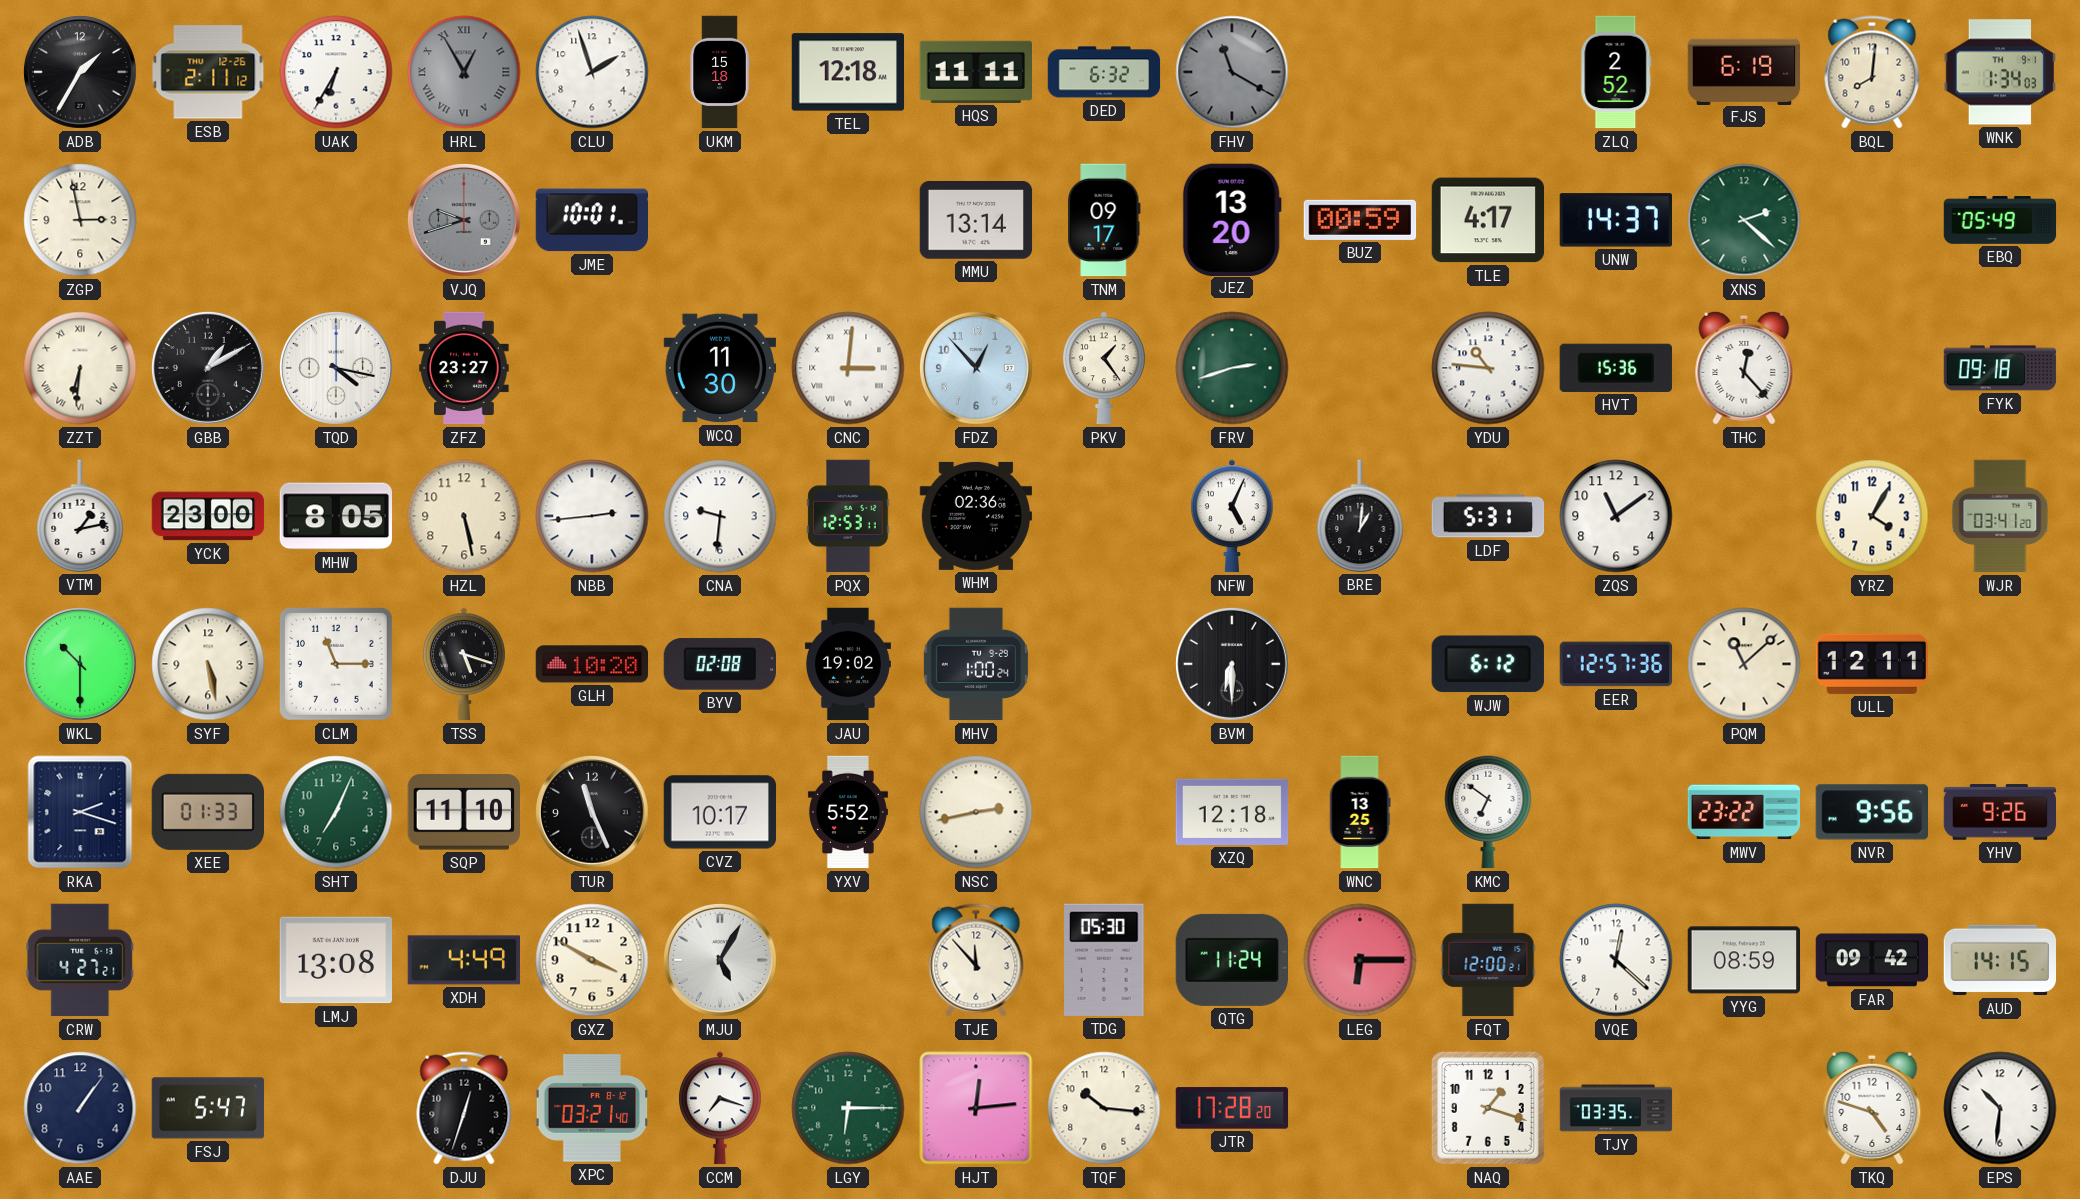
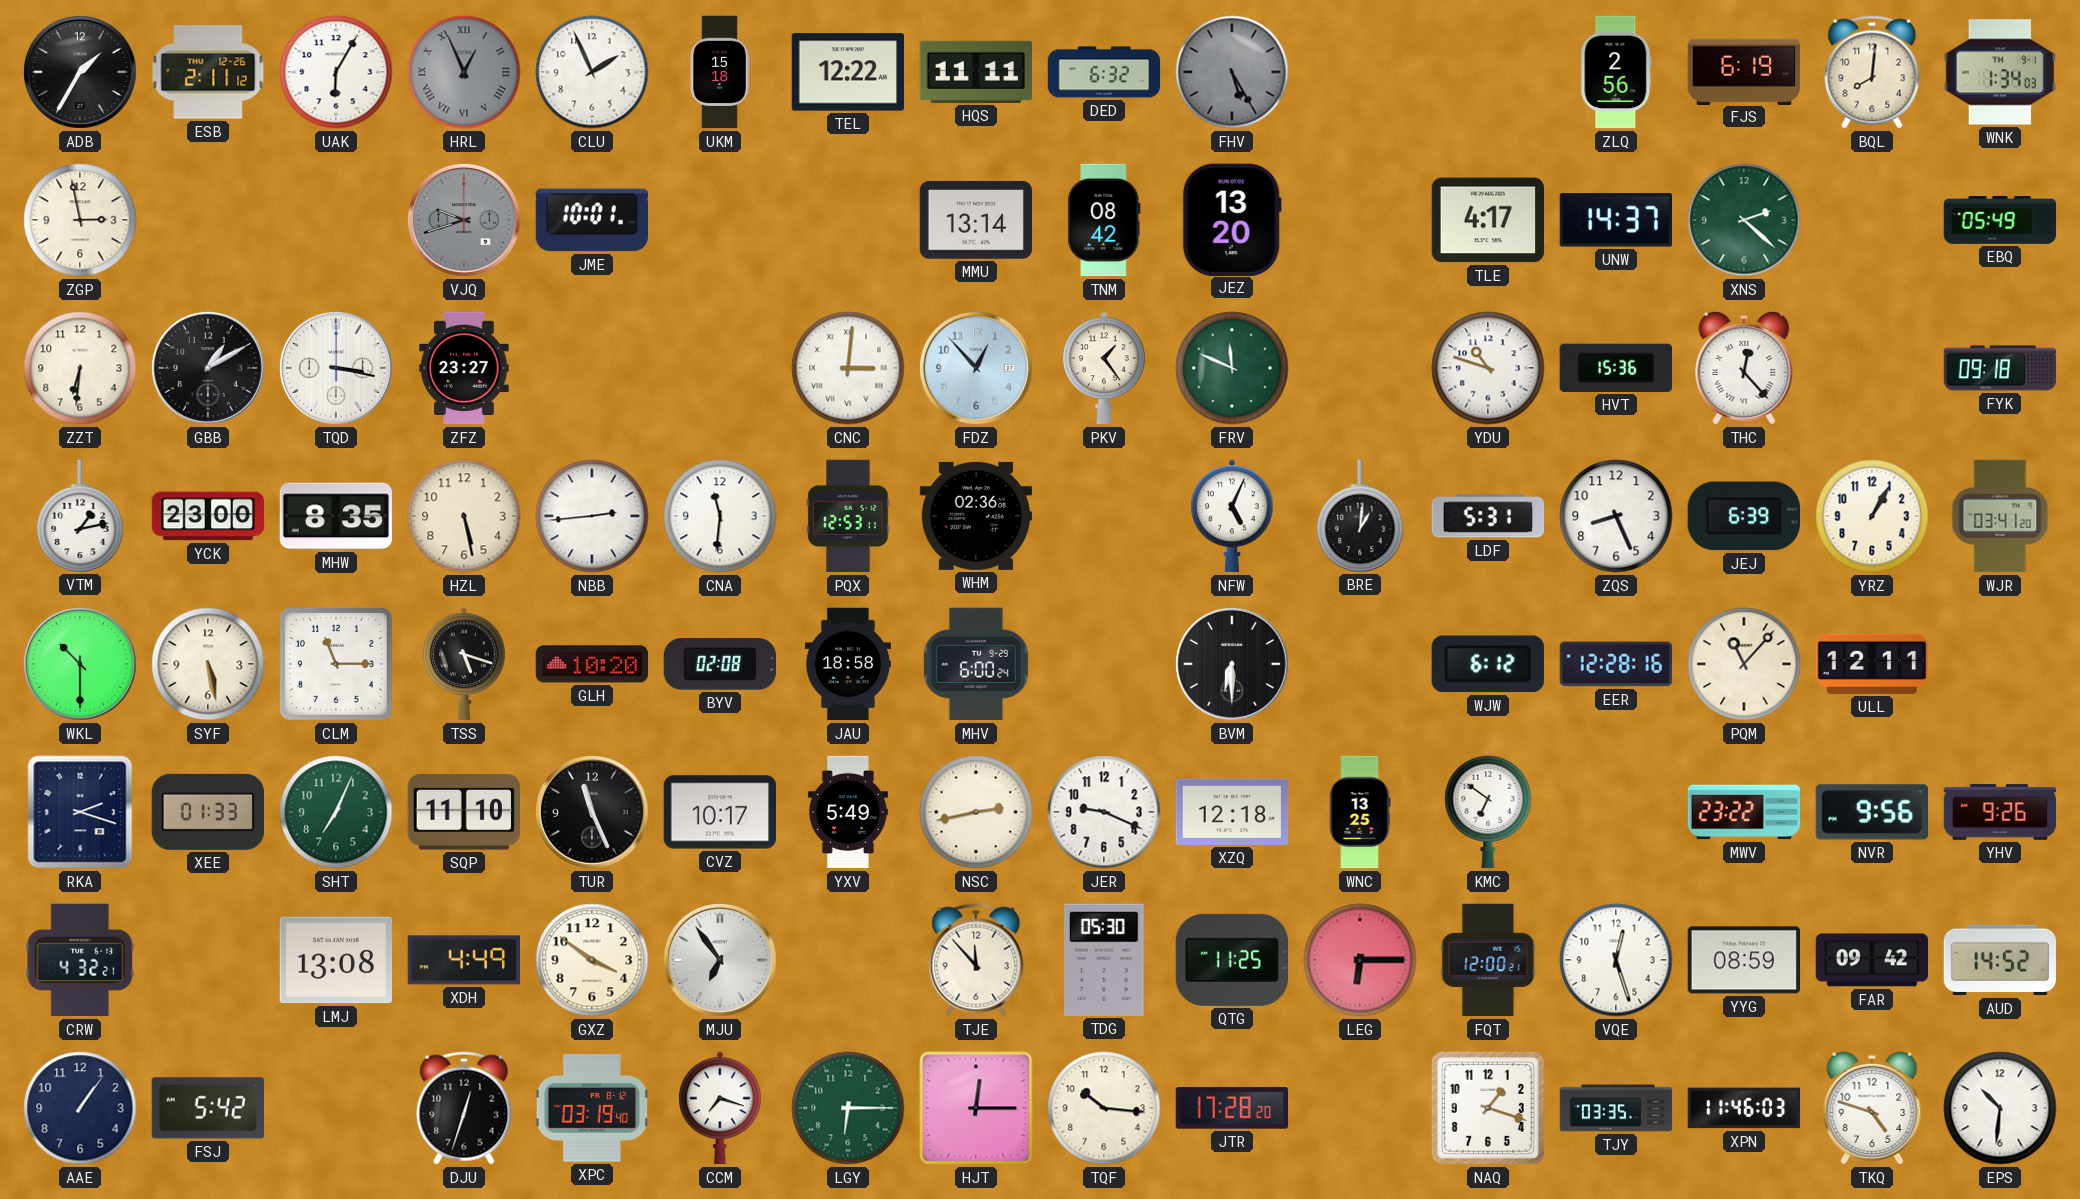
UAK: 6:35 -> 6:05
HRL: 12:55 -> 12:56
CLU: 1:57 -> 1:56
TEL: 12:18 -> 12:22
FHV: 11:20 -> 5:25
ZLQ: 2:52 -> 2:56
TNM: 09:17 -> 08:42
BUZ: 00:59 -> none
ZZT numerals: Roman -> Arabic
TQD: 4:17 -> 3:17
WCQ: 11:30 -> none
FRV: 2:42 -> 11:49
YDU: 10:46 -> 10:48
MHW: 8:05 -> 8:35
CNA: 9:31 -> 11:31
ZQS: 11:09 -> 8:26
JEJ: none -> 6:39
YRZ: 4:05 -> 1:05
JAU: 19:02 -> 18:58
MHV: 1:00 -> 6:00
EER: 12:57 -> 12:28
PQM: 11:08 -> 11:07
YXV: 5:52 -> 5:49
JER: none -> 9:19
CRW: 4:27 -> 4:32
GXZ: 3:50 -> 3:51
MJU: 5:05 -> 6:54
QTG: 11:24 -> 11:25
VQE: 12:22 -> 12:27
AUD: 14:15 -> 14:52
FSJ: 5:47 -> 5:42
XPC: 03:21 -> 03:19
HJT: 12:14 -> 12:15
XPN: none -> 11:46
